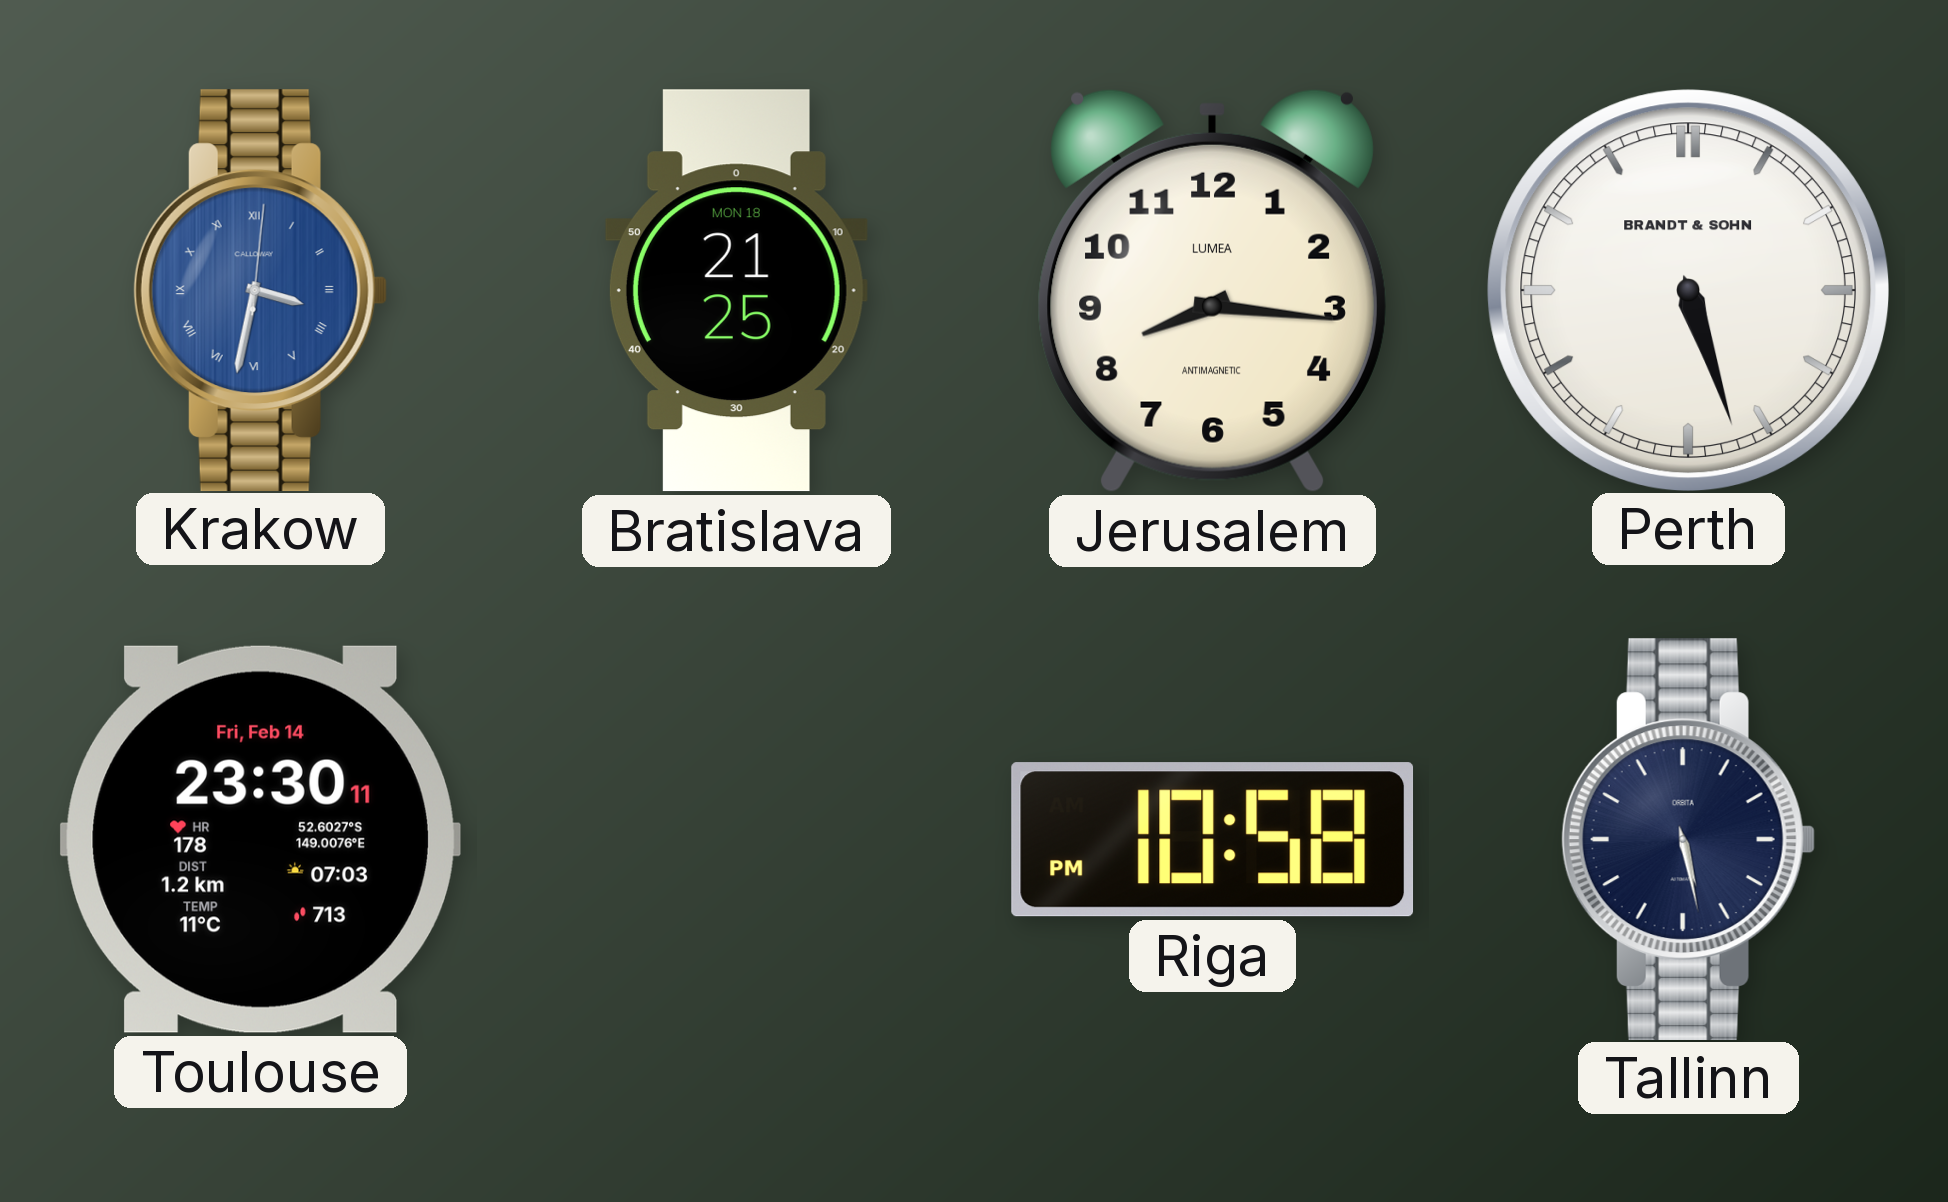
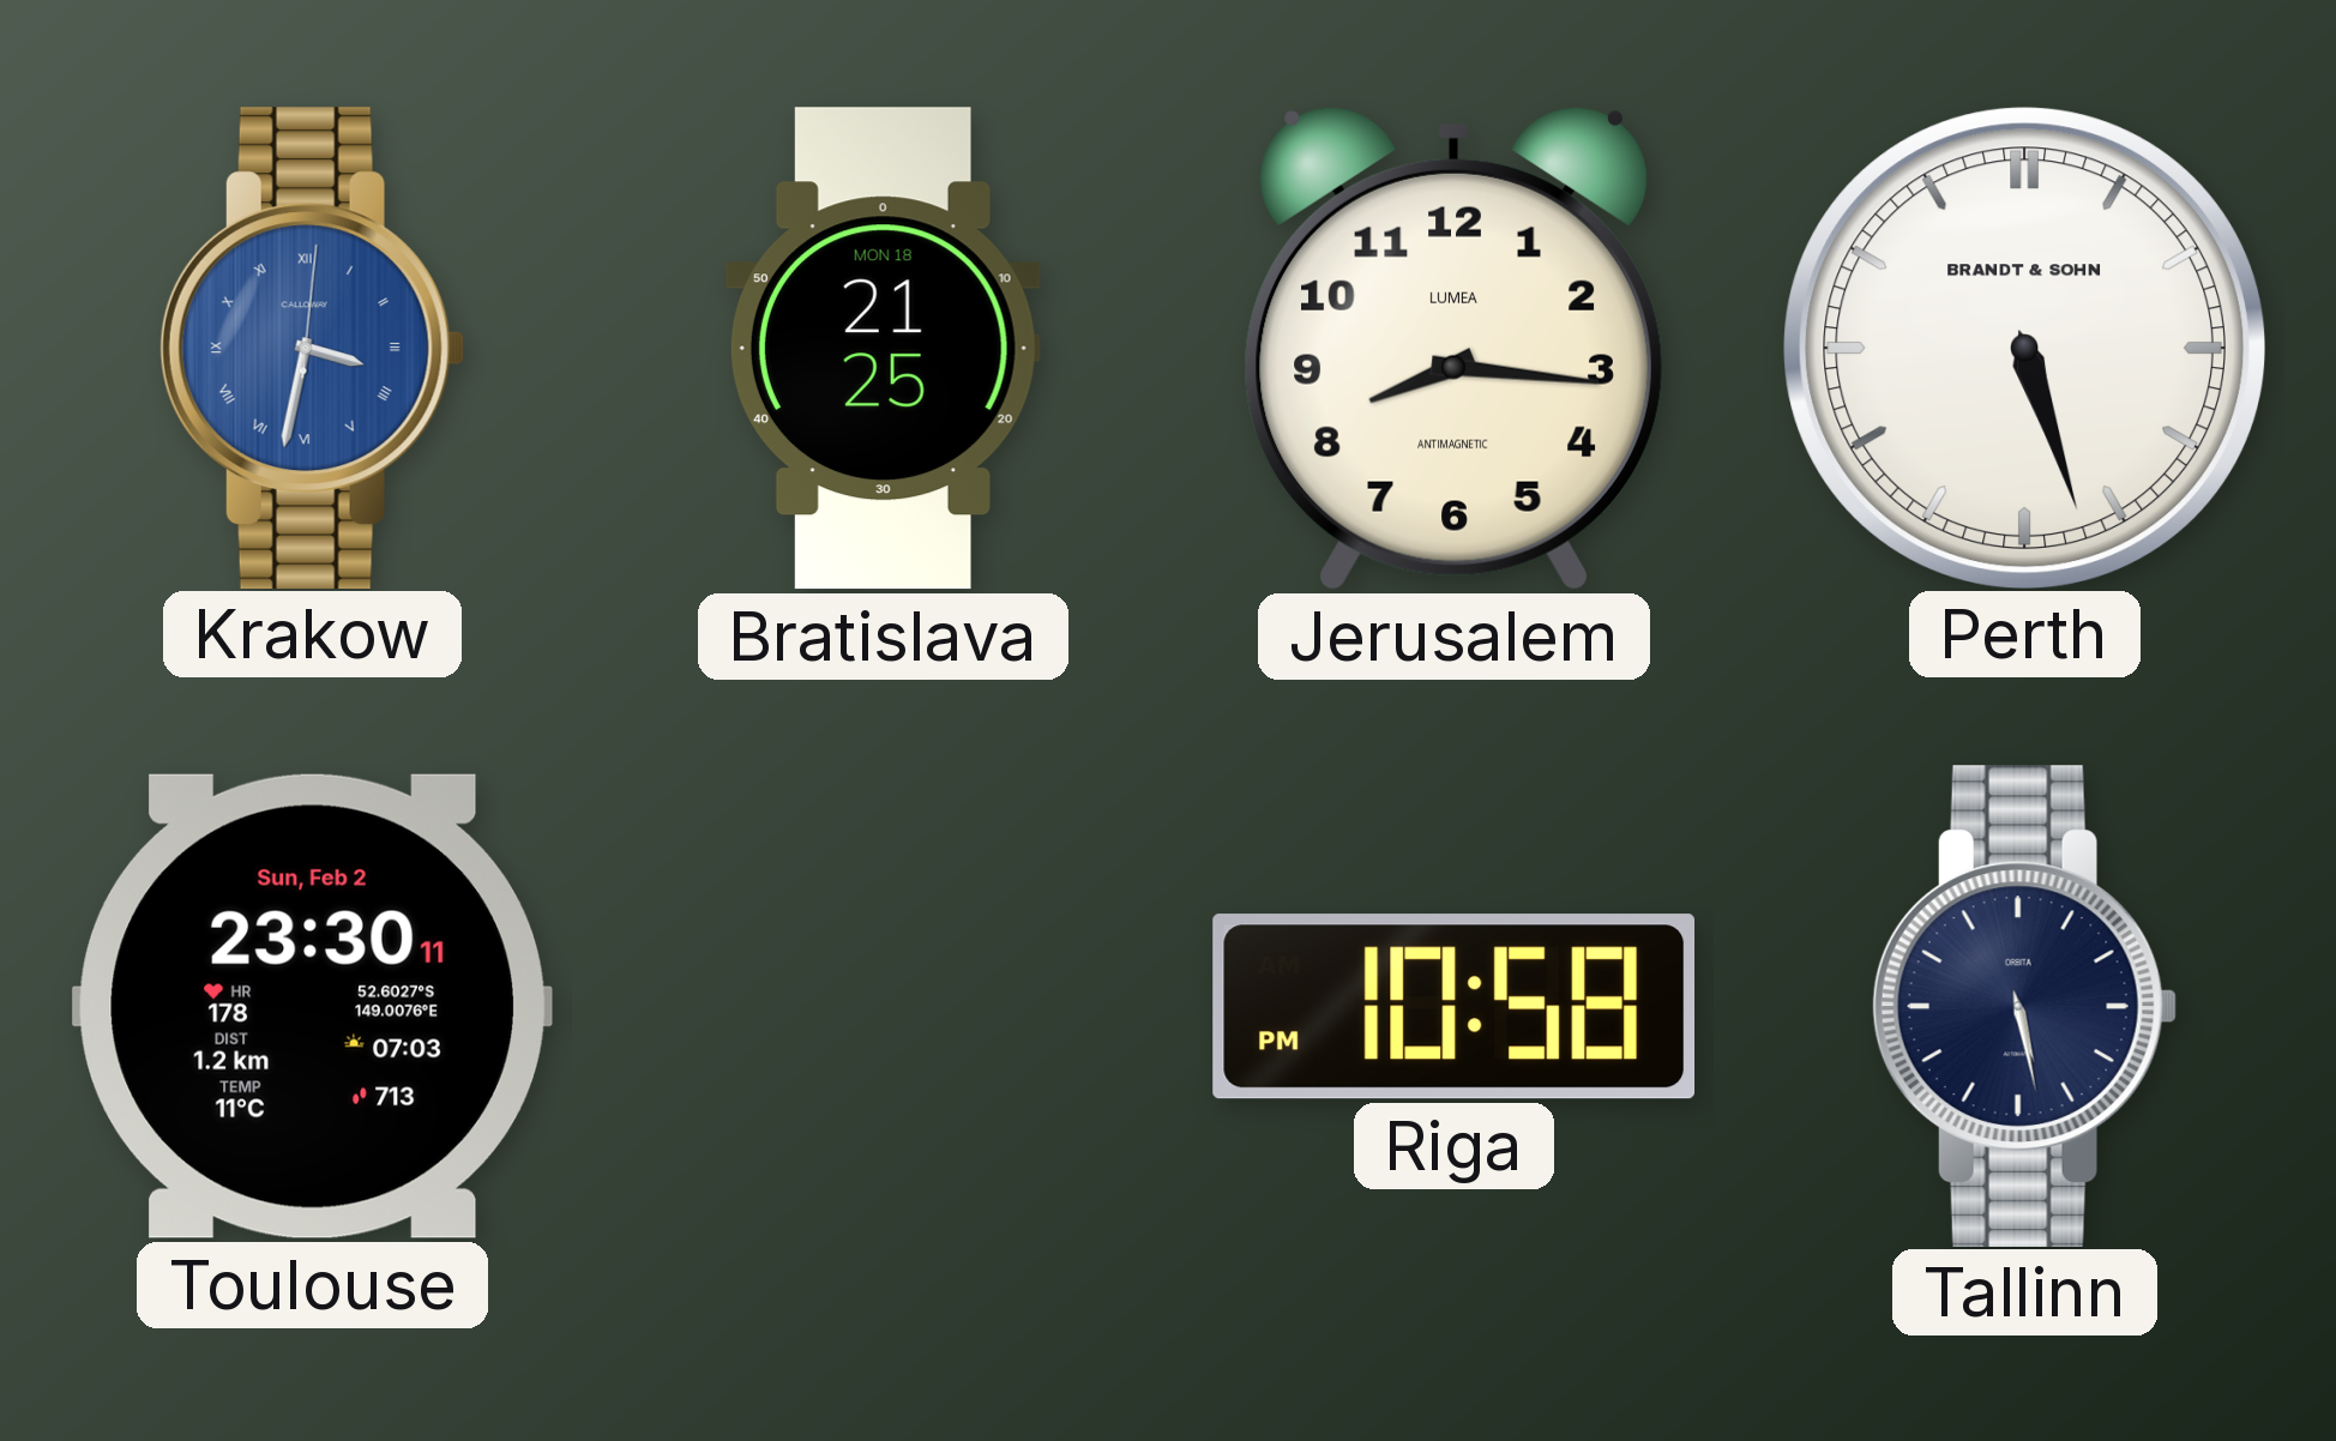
Toulouse date: Fri, Feb 14 -> Sun, Feb 2
